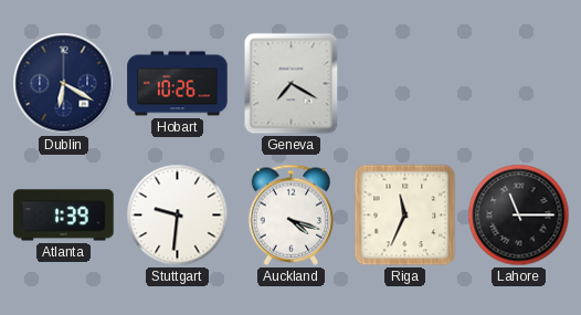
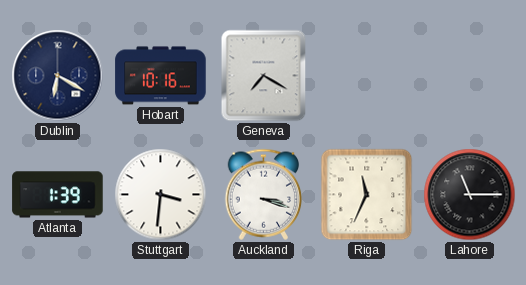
Hobart: 10:26 -> 10:16
Stuttgart: 9:31 -> 3:31
Auckland: 4:18 -> 3:18
